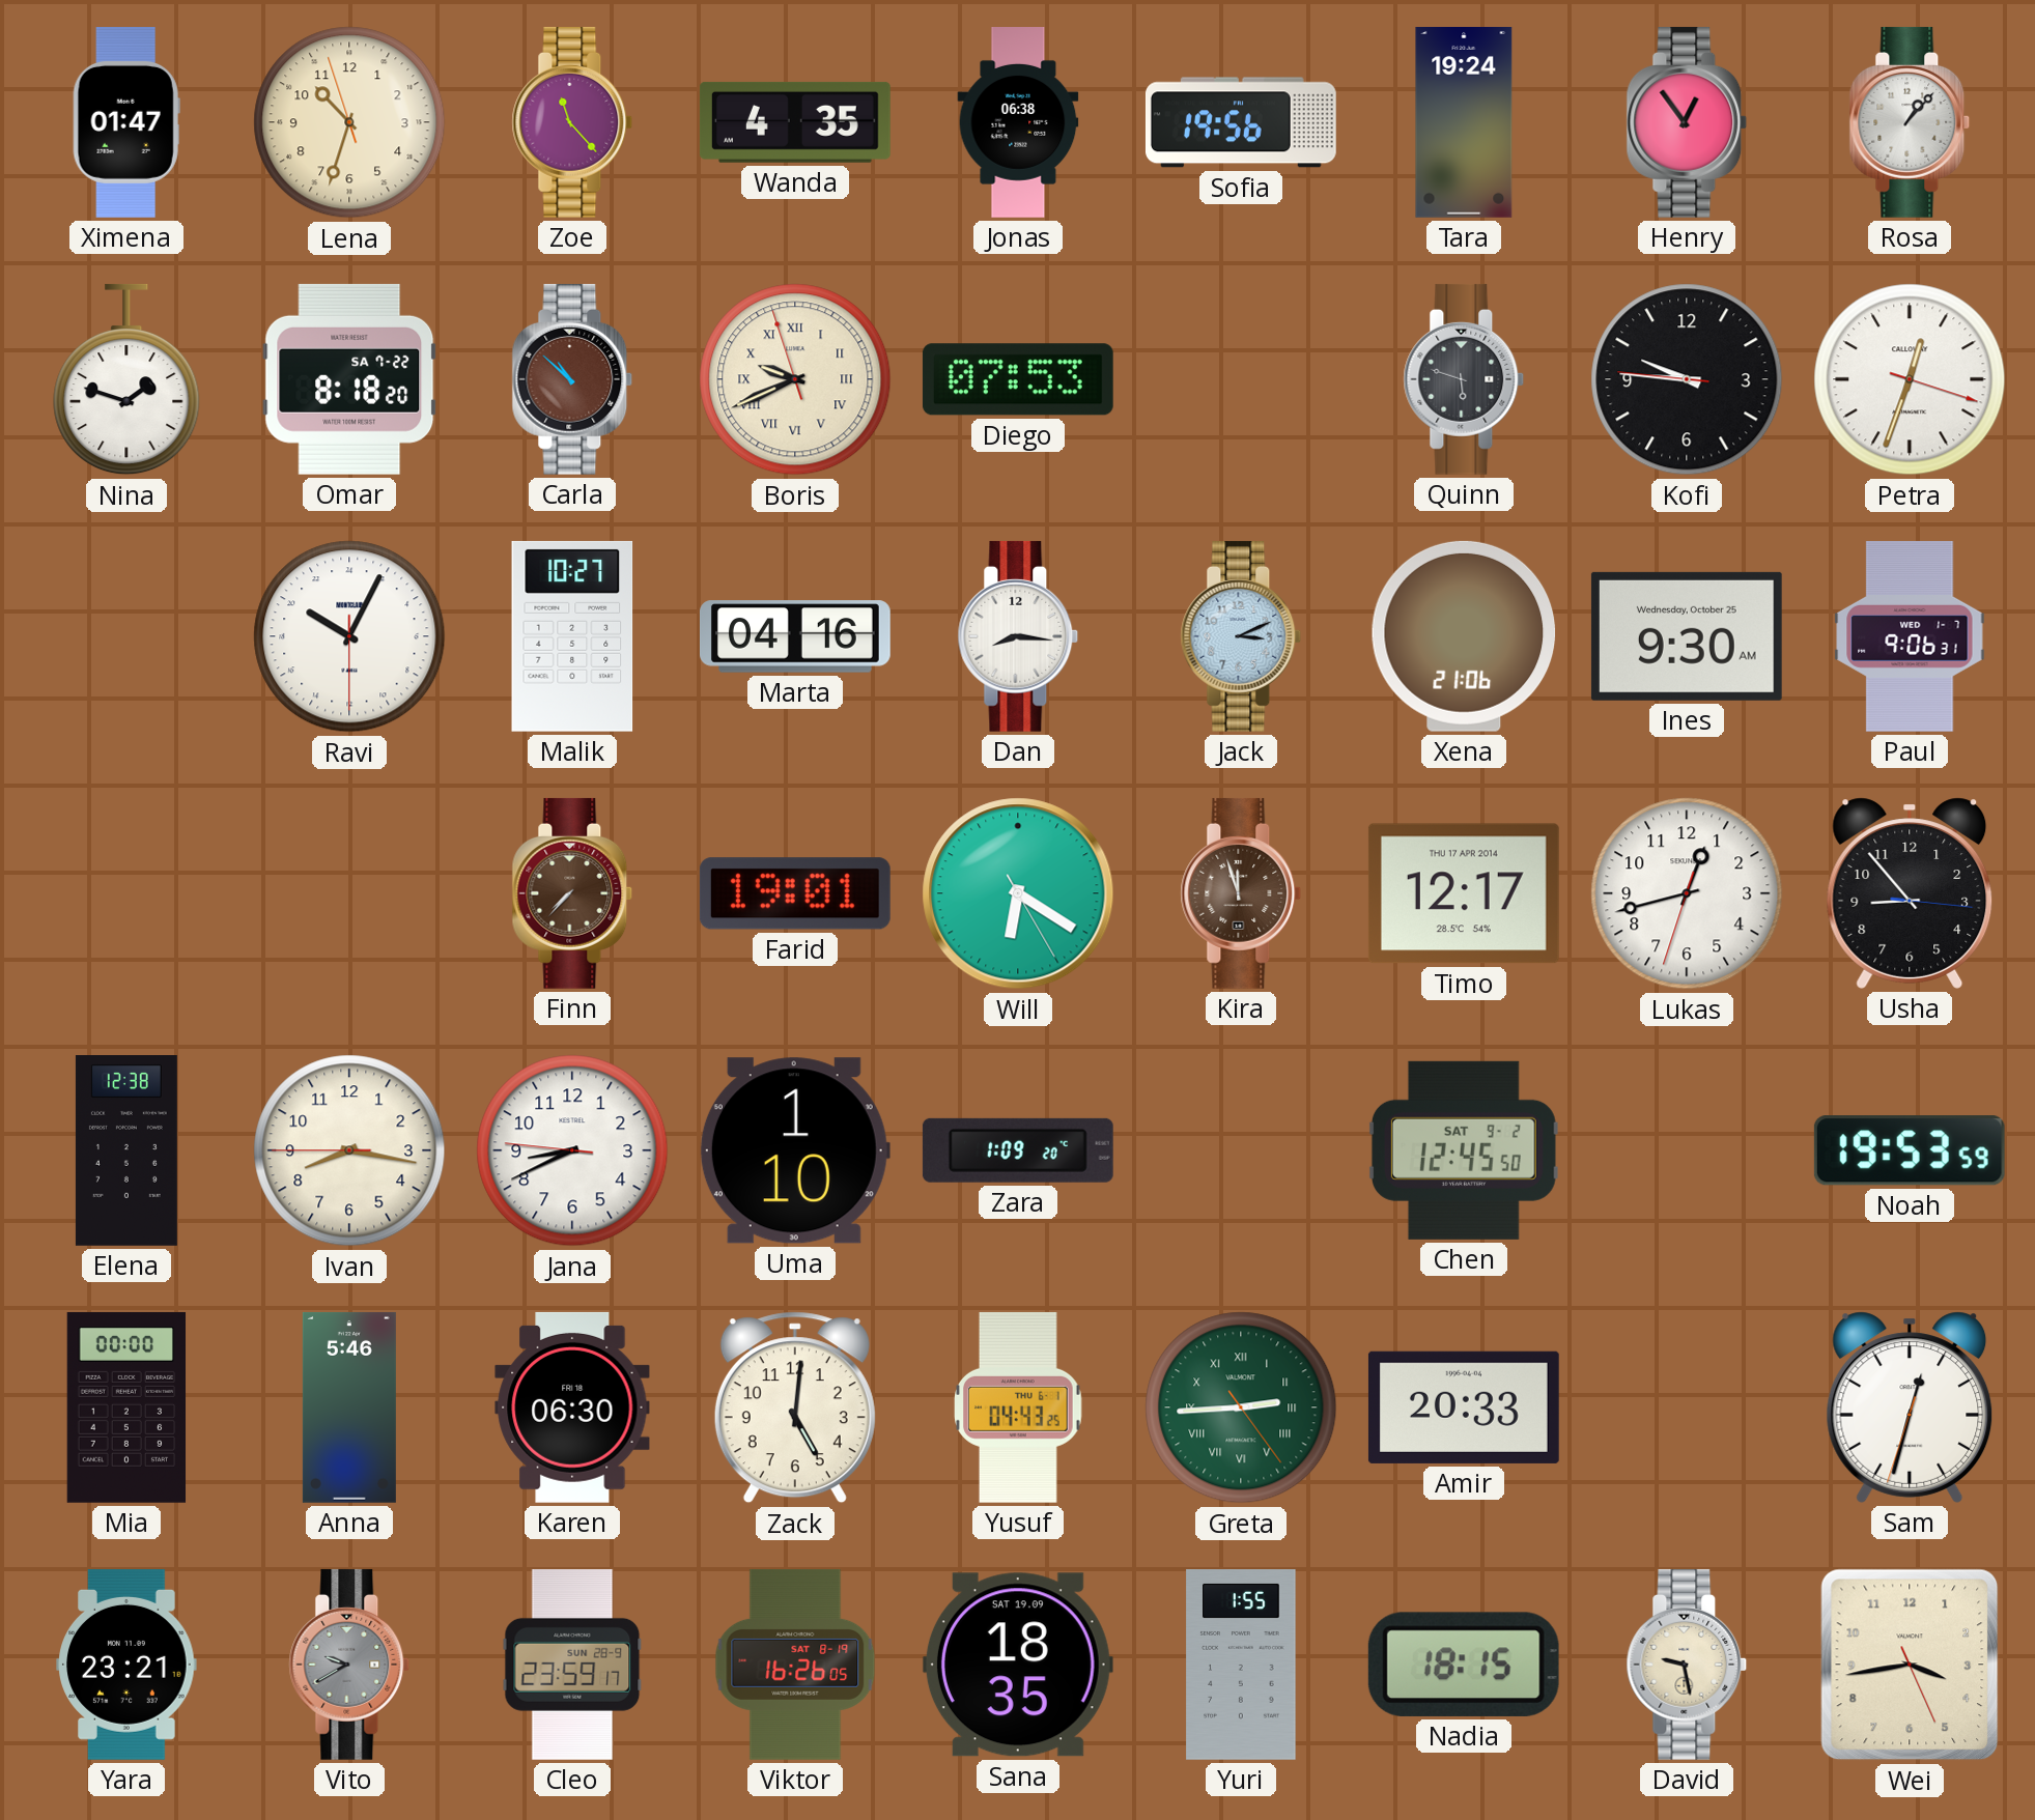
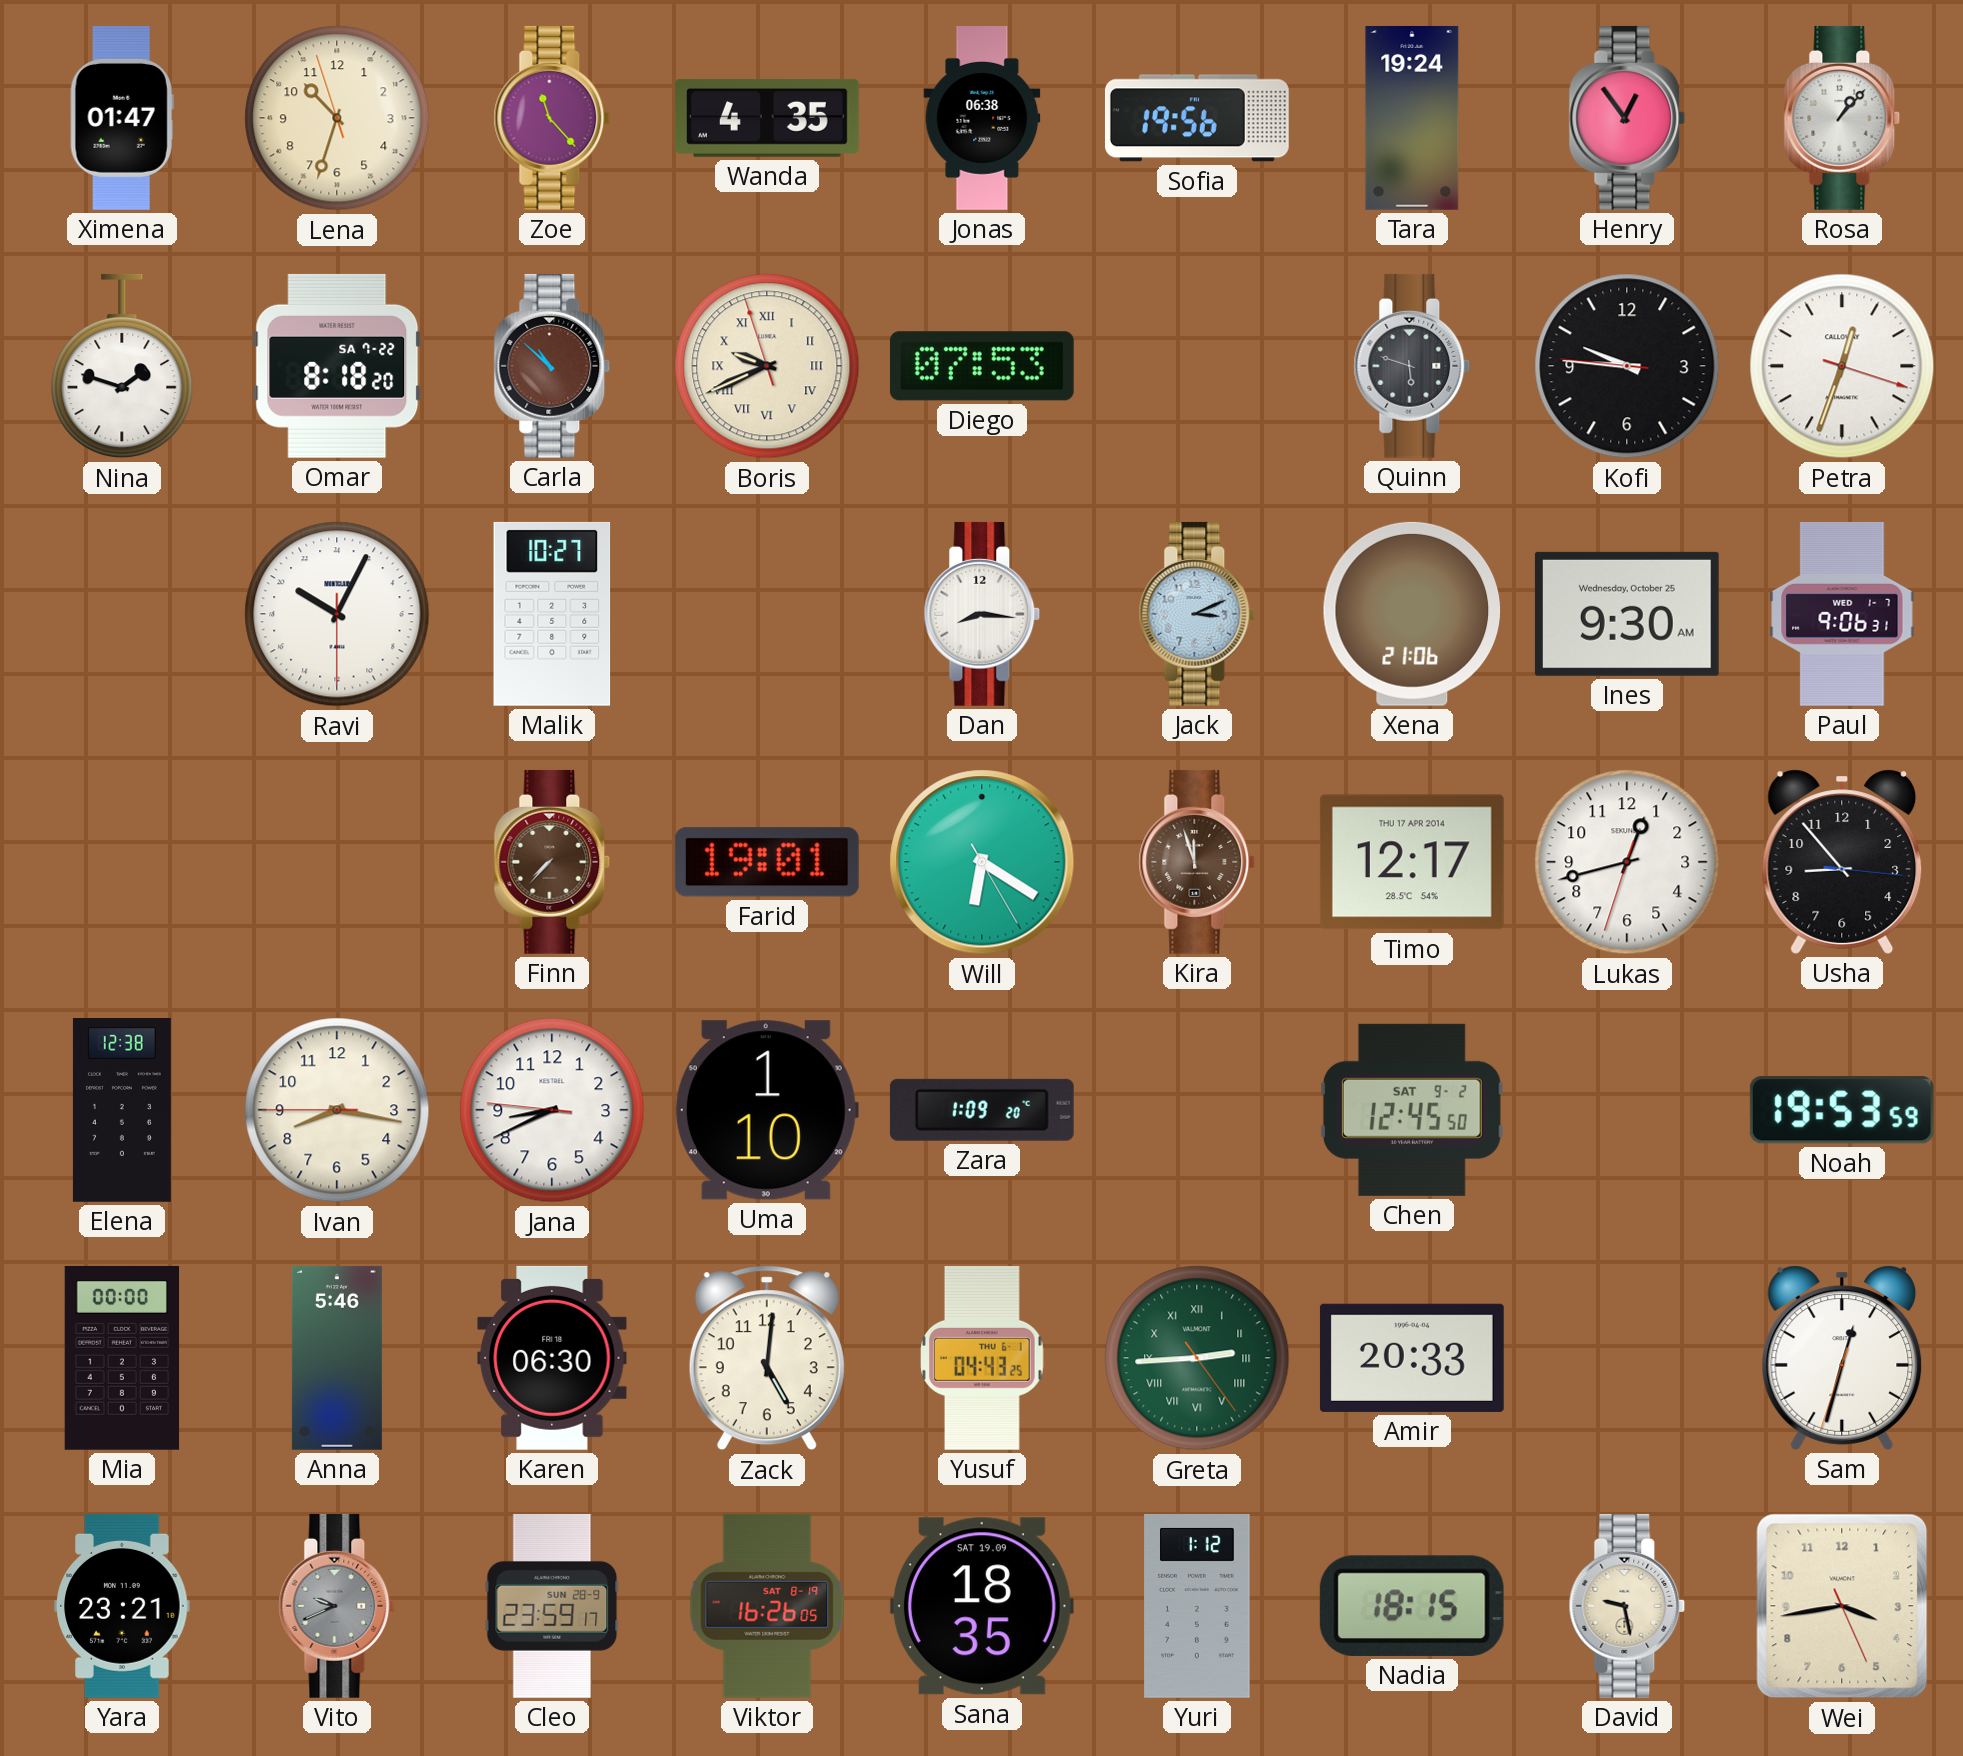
Marta: 04:16 -> none
Vito: 9:40 -> 9:41
Yuri: 1:55 -> 1:12
